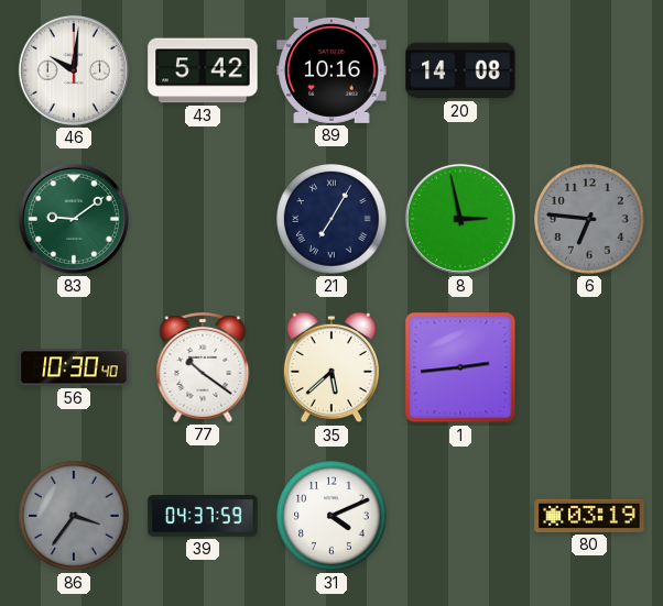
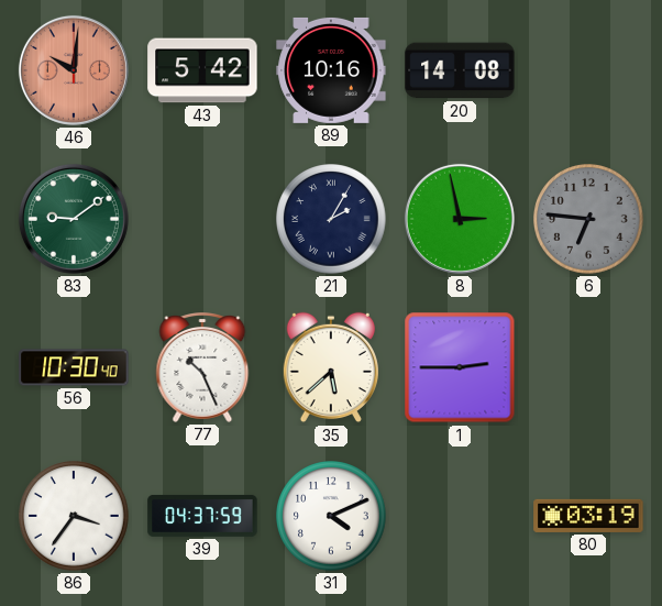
46 dial: white -> salmon
21: 7:05 -> 2:05
77: 10:21 -> 10:26
1: 2:44 -> 2:45
86 dial: grey -> white
